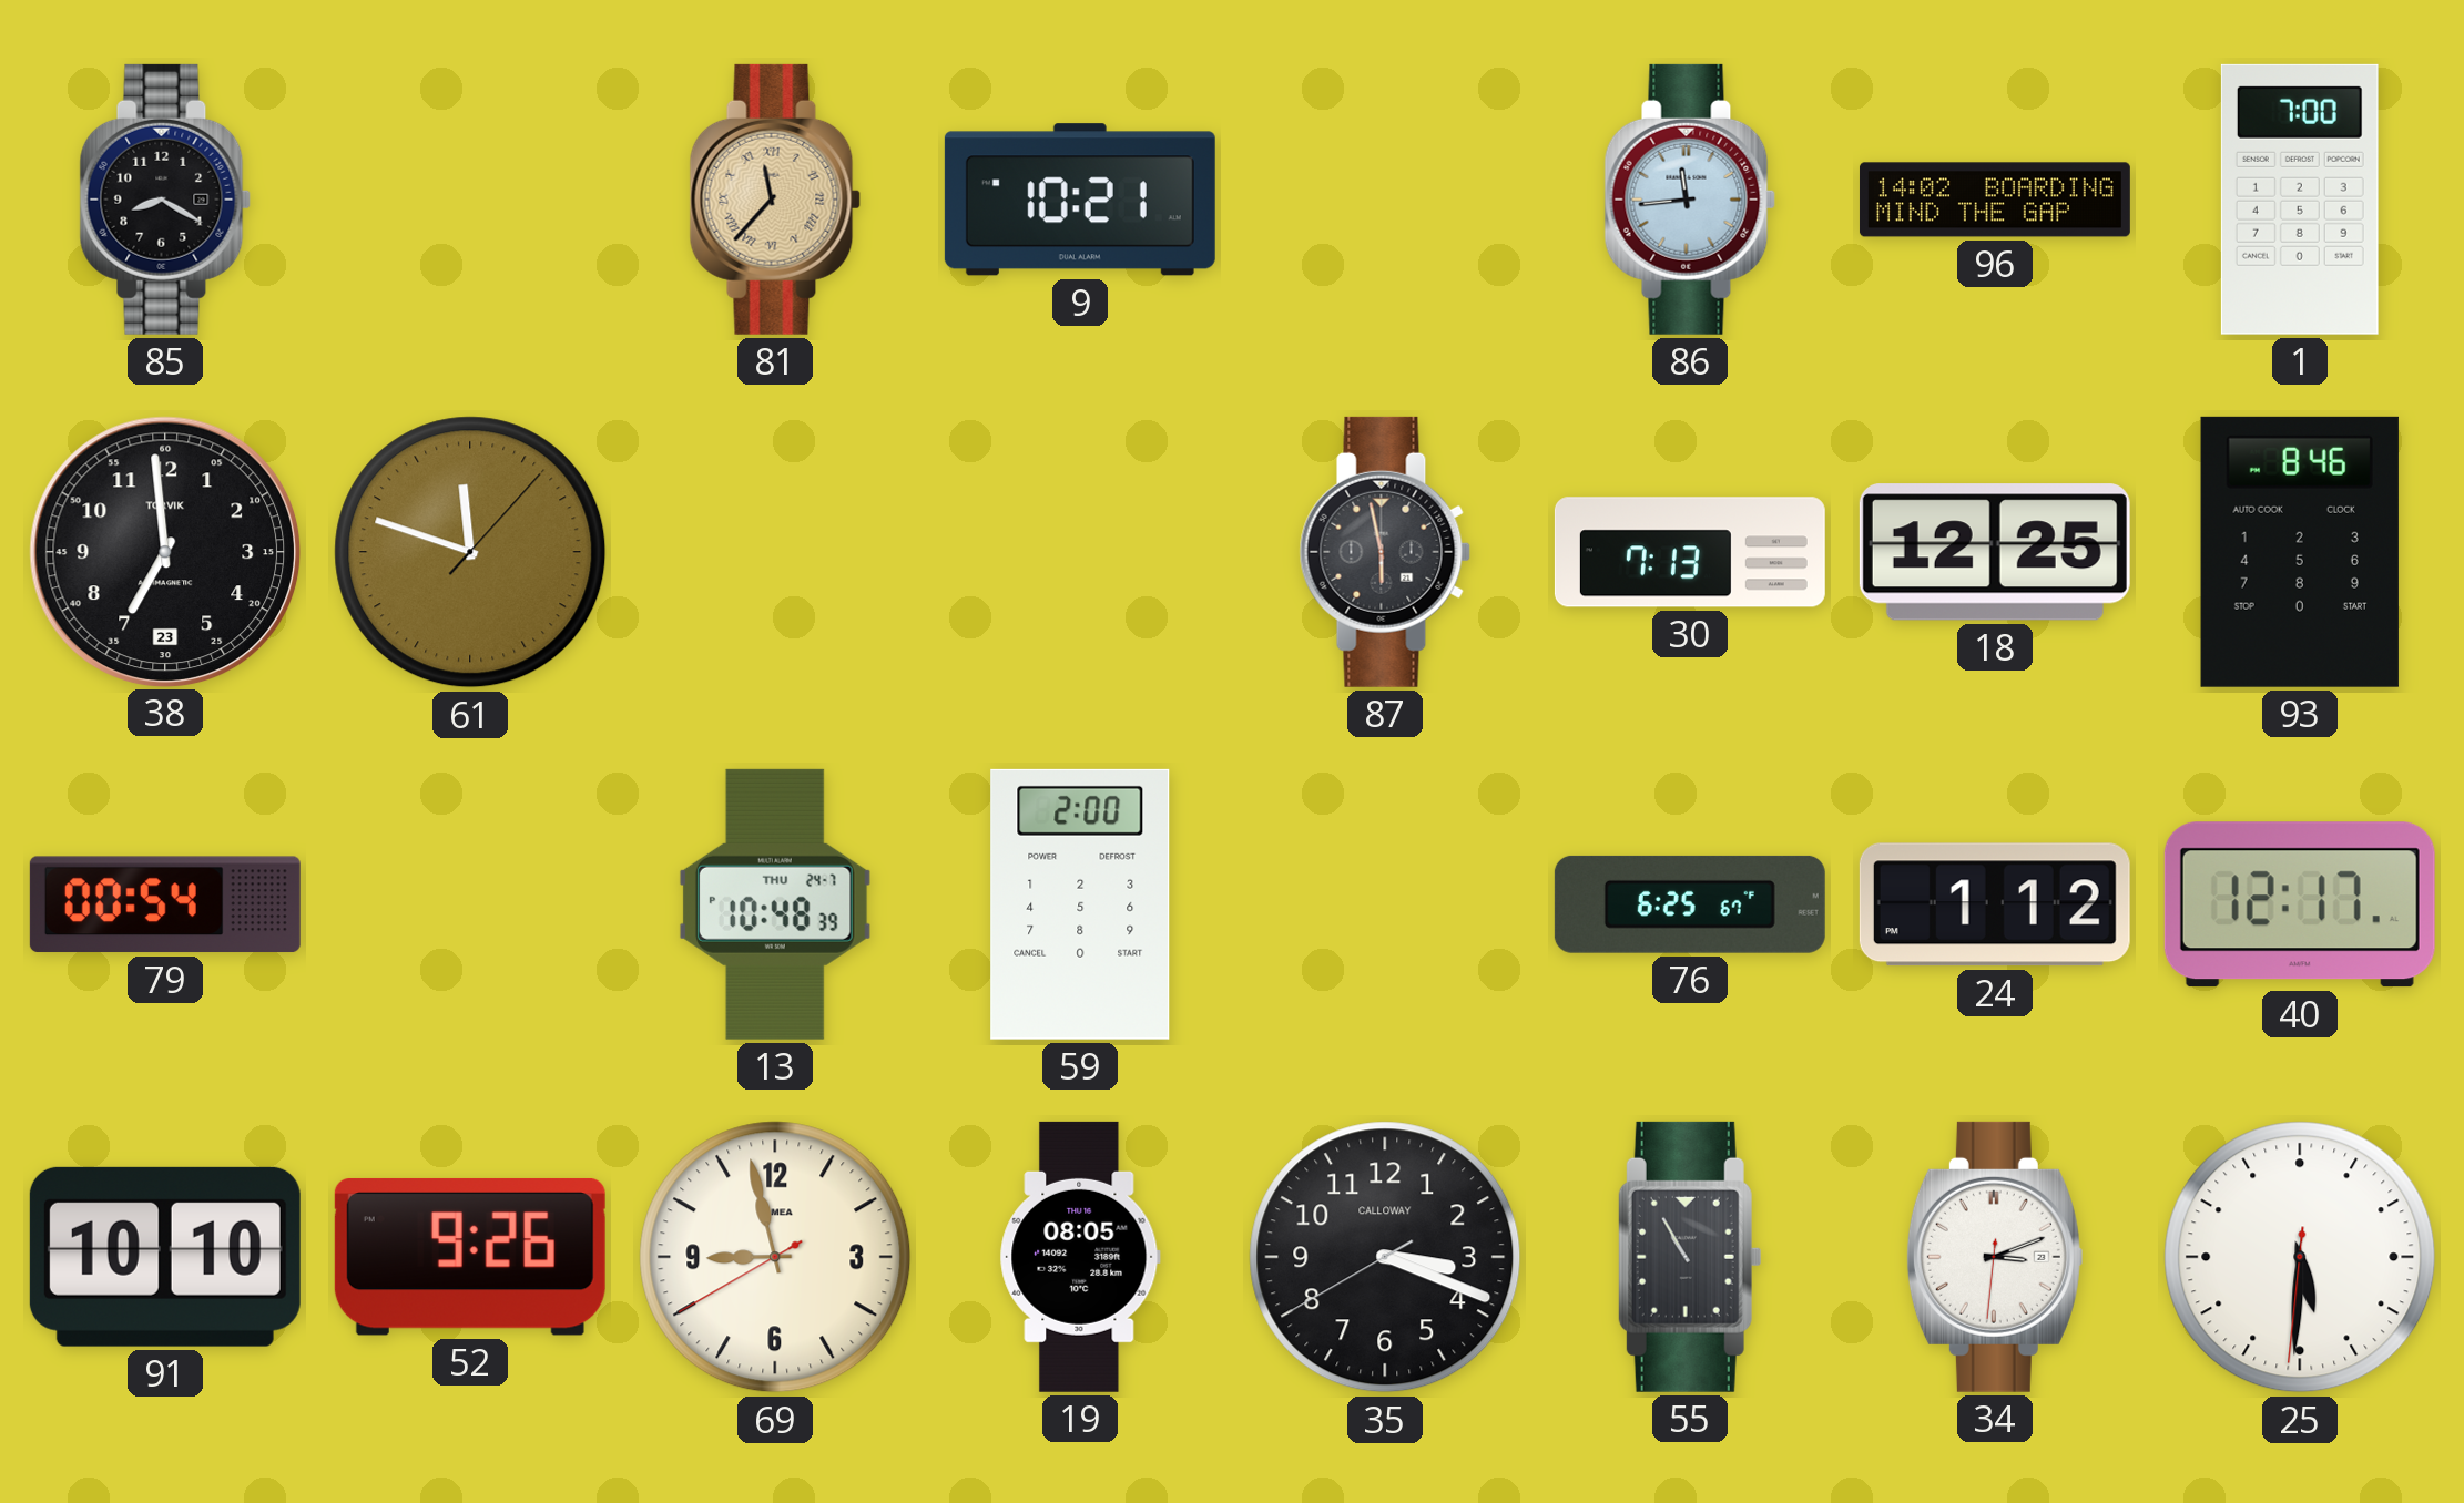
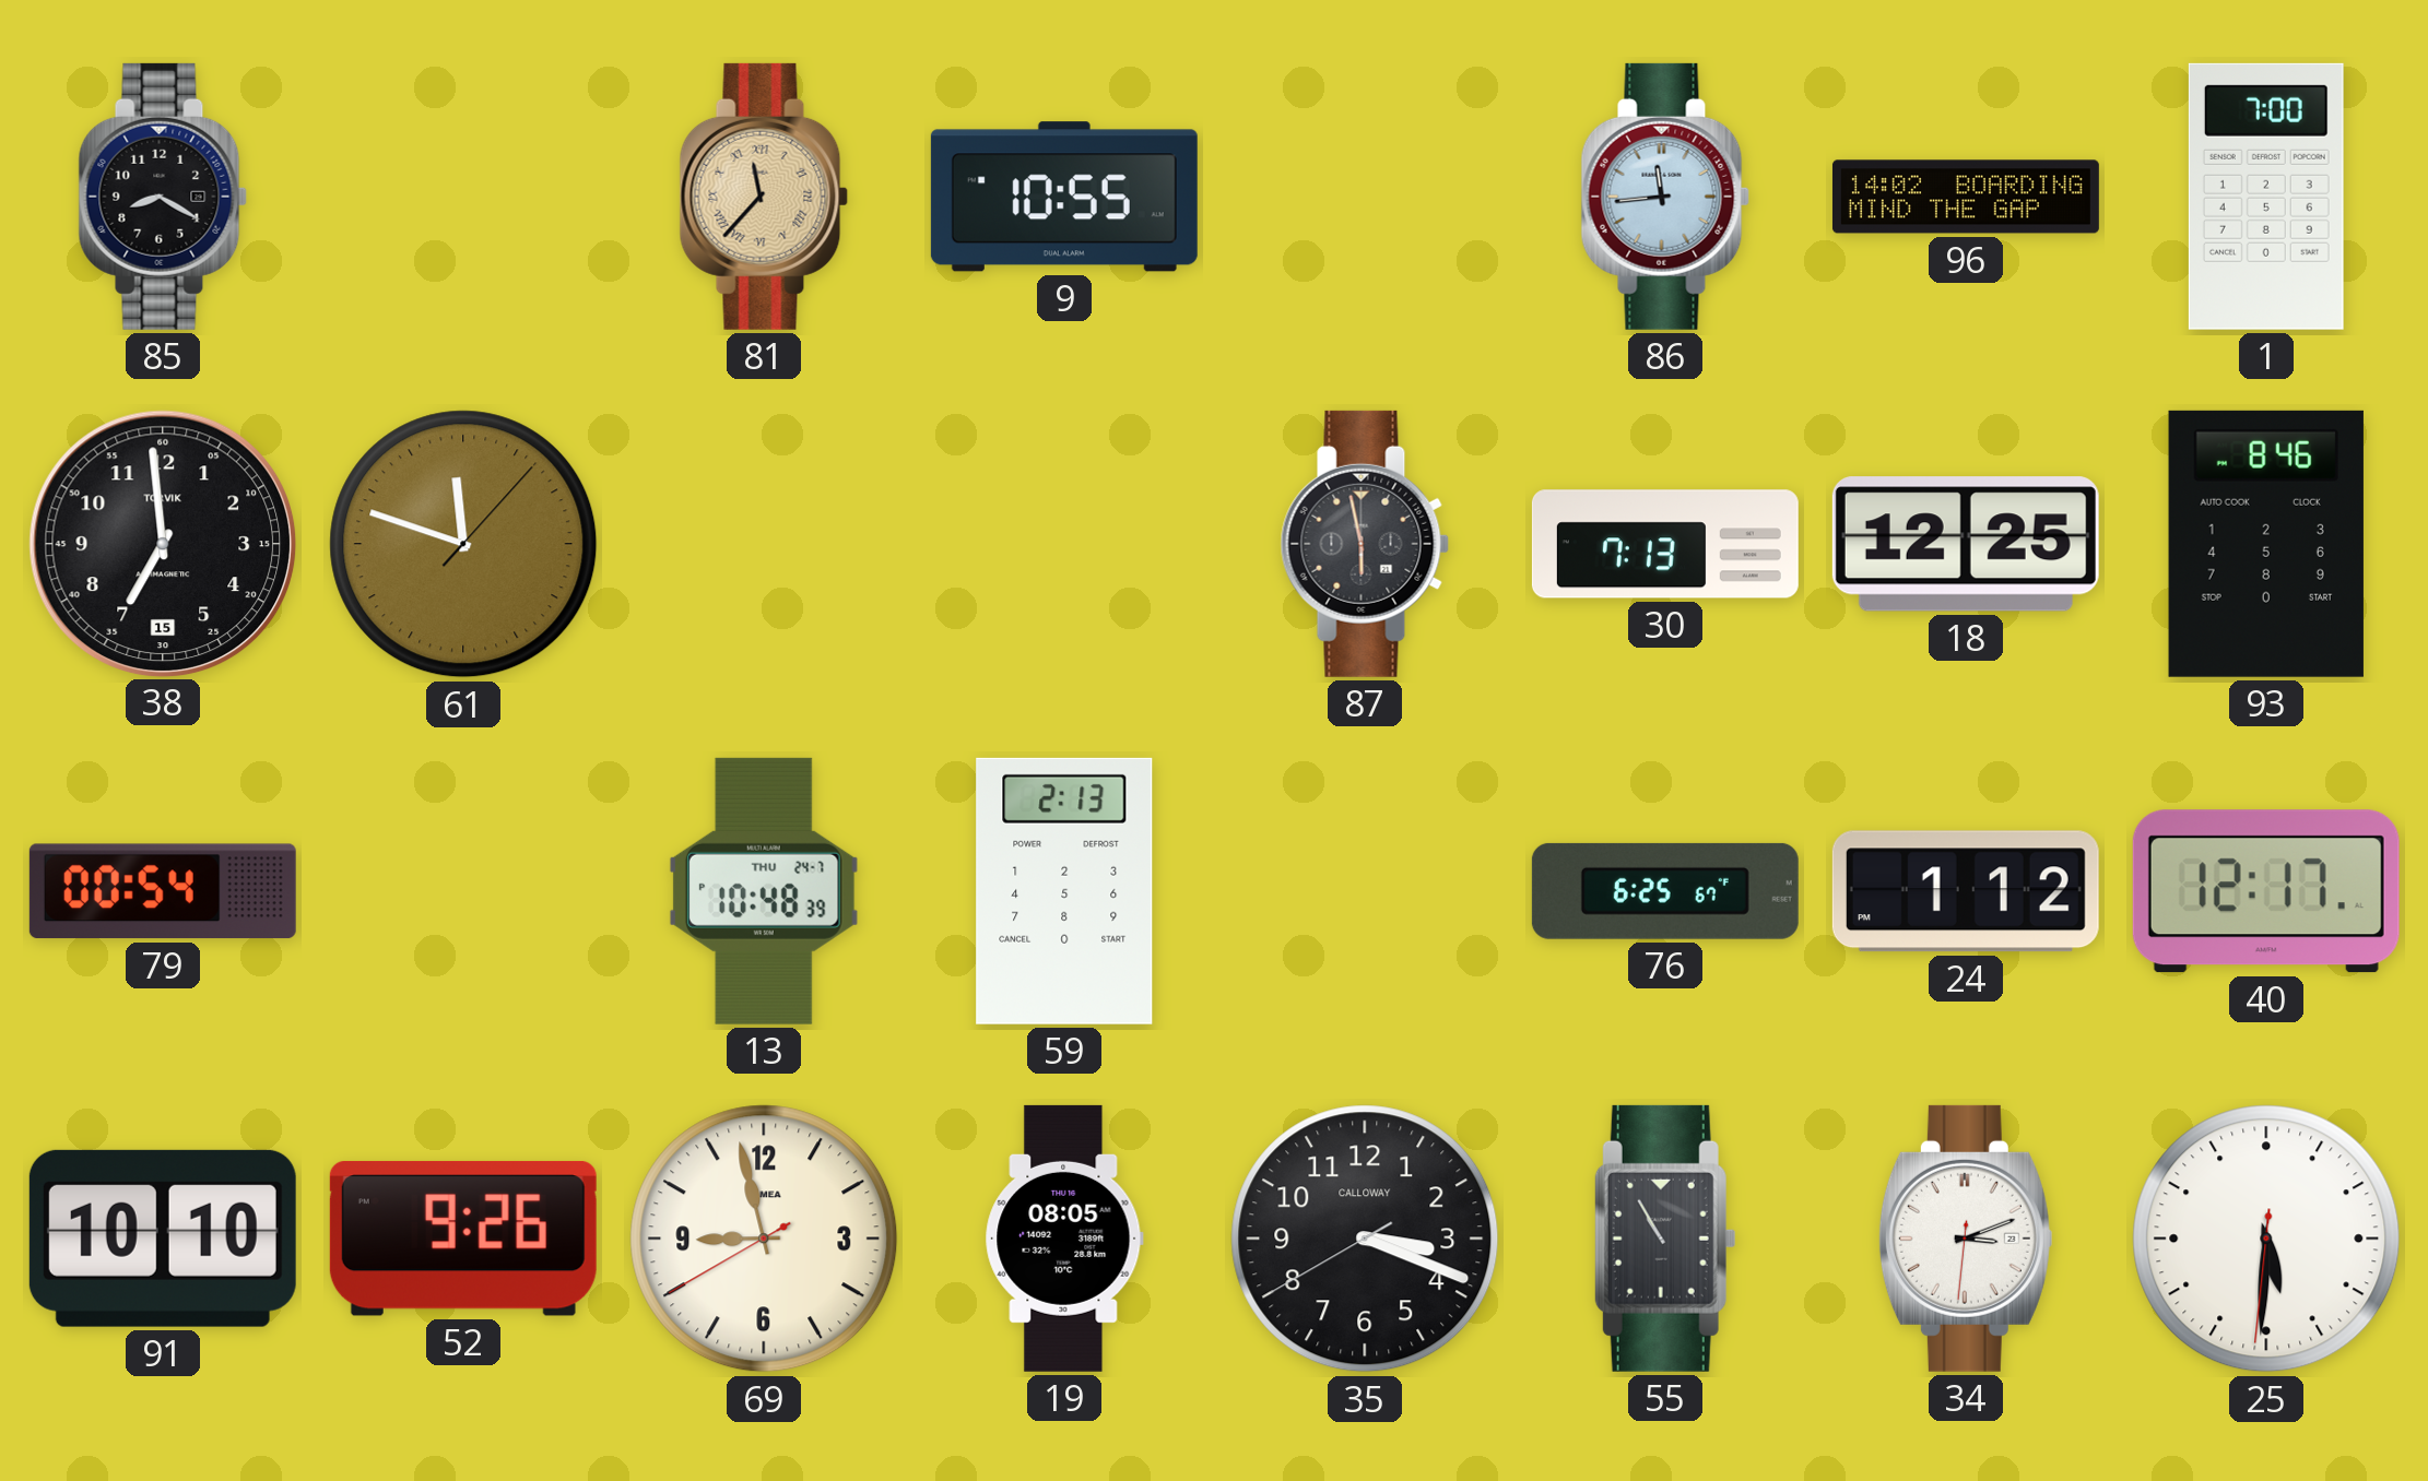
9: 10:21 -> 10:55
38 date: 23 -> 15
59: 2:00 -> 2:13
